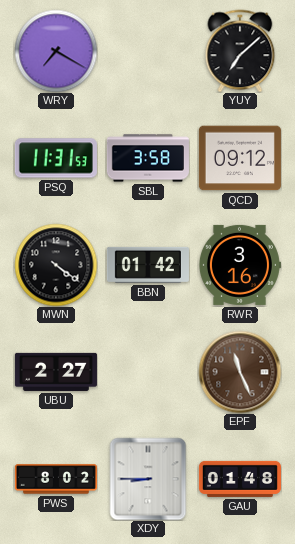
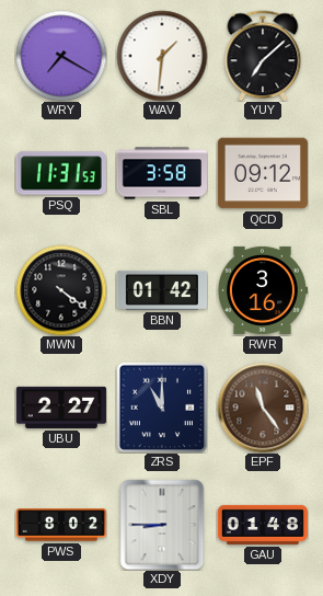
WAV: none -> 1:31
ZRS: none -> 11:00
EPF: 11:26 -> 11:24
